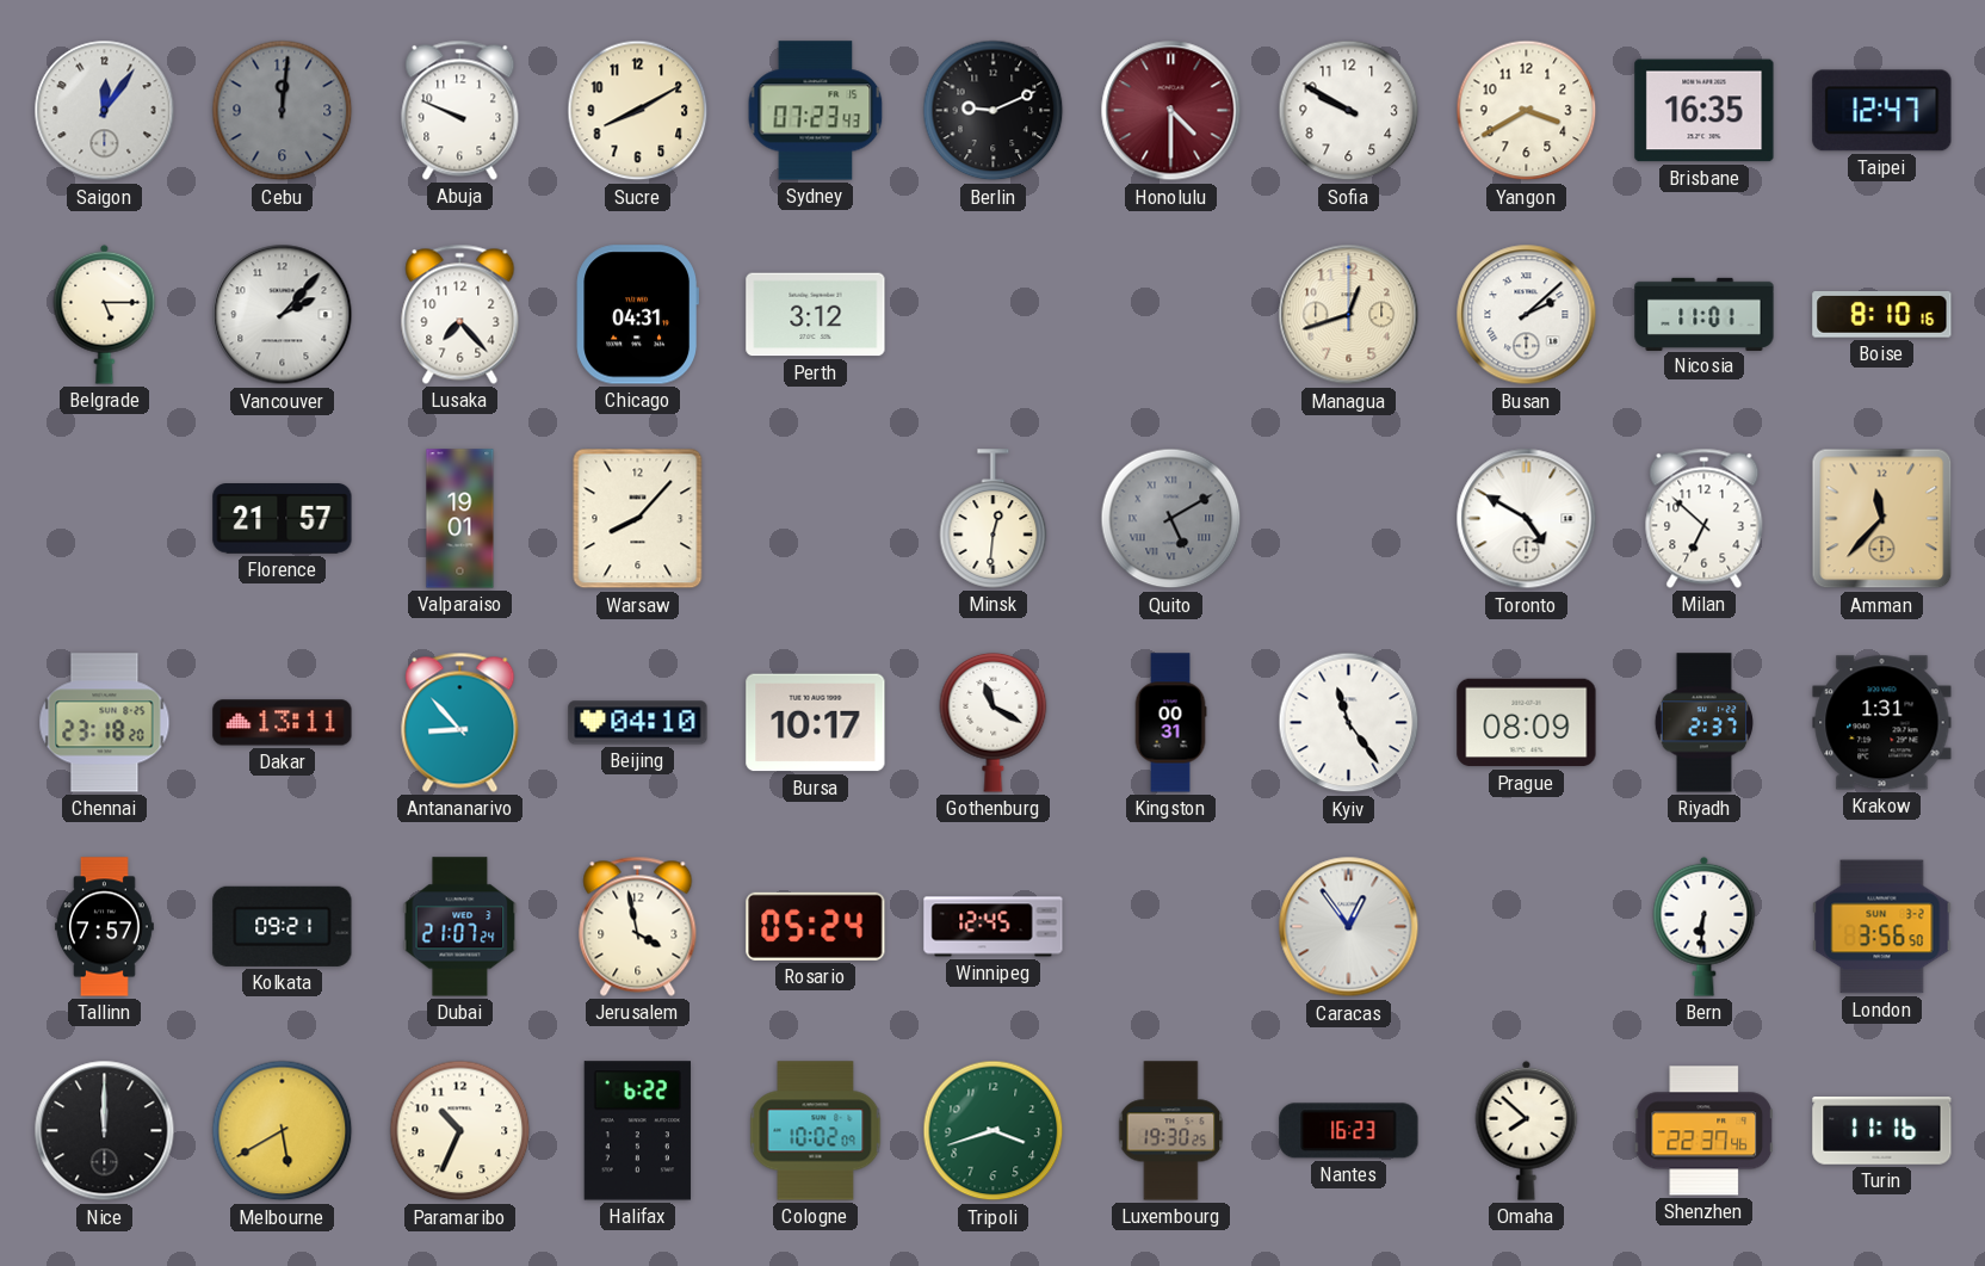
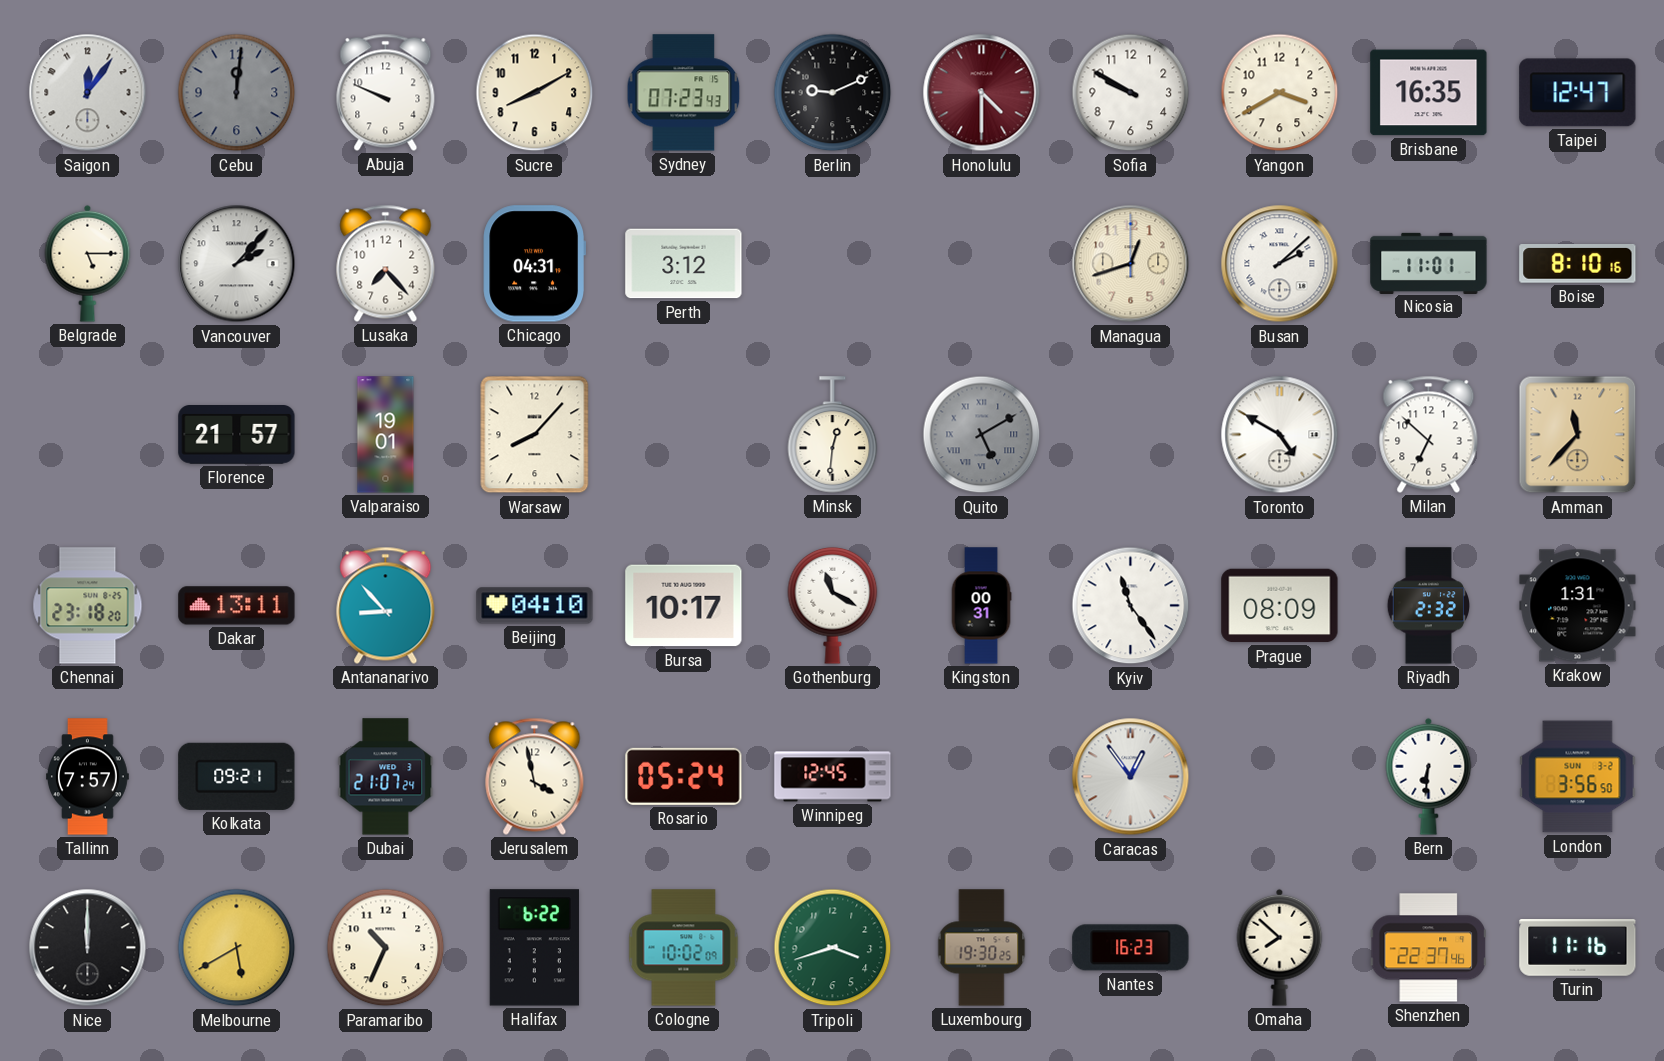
Riyadh: 2:37 -> 2:32
